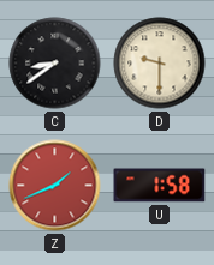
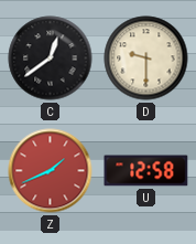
C: 8:39 -> 12:39
U: 1:58 -> 12:58
